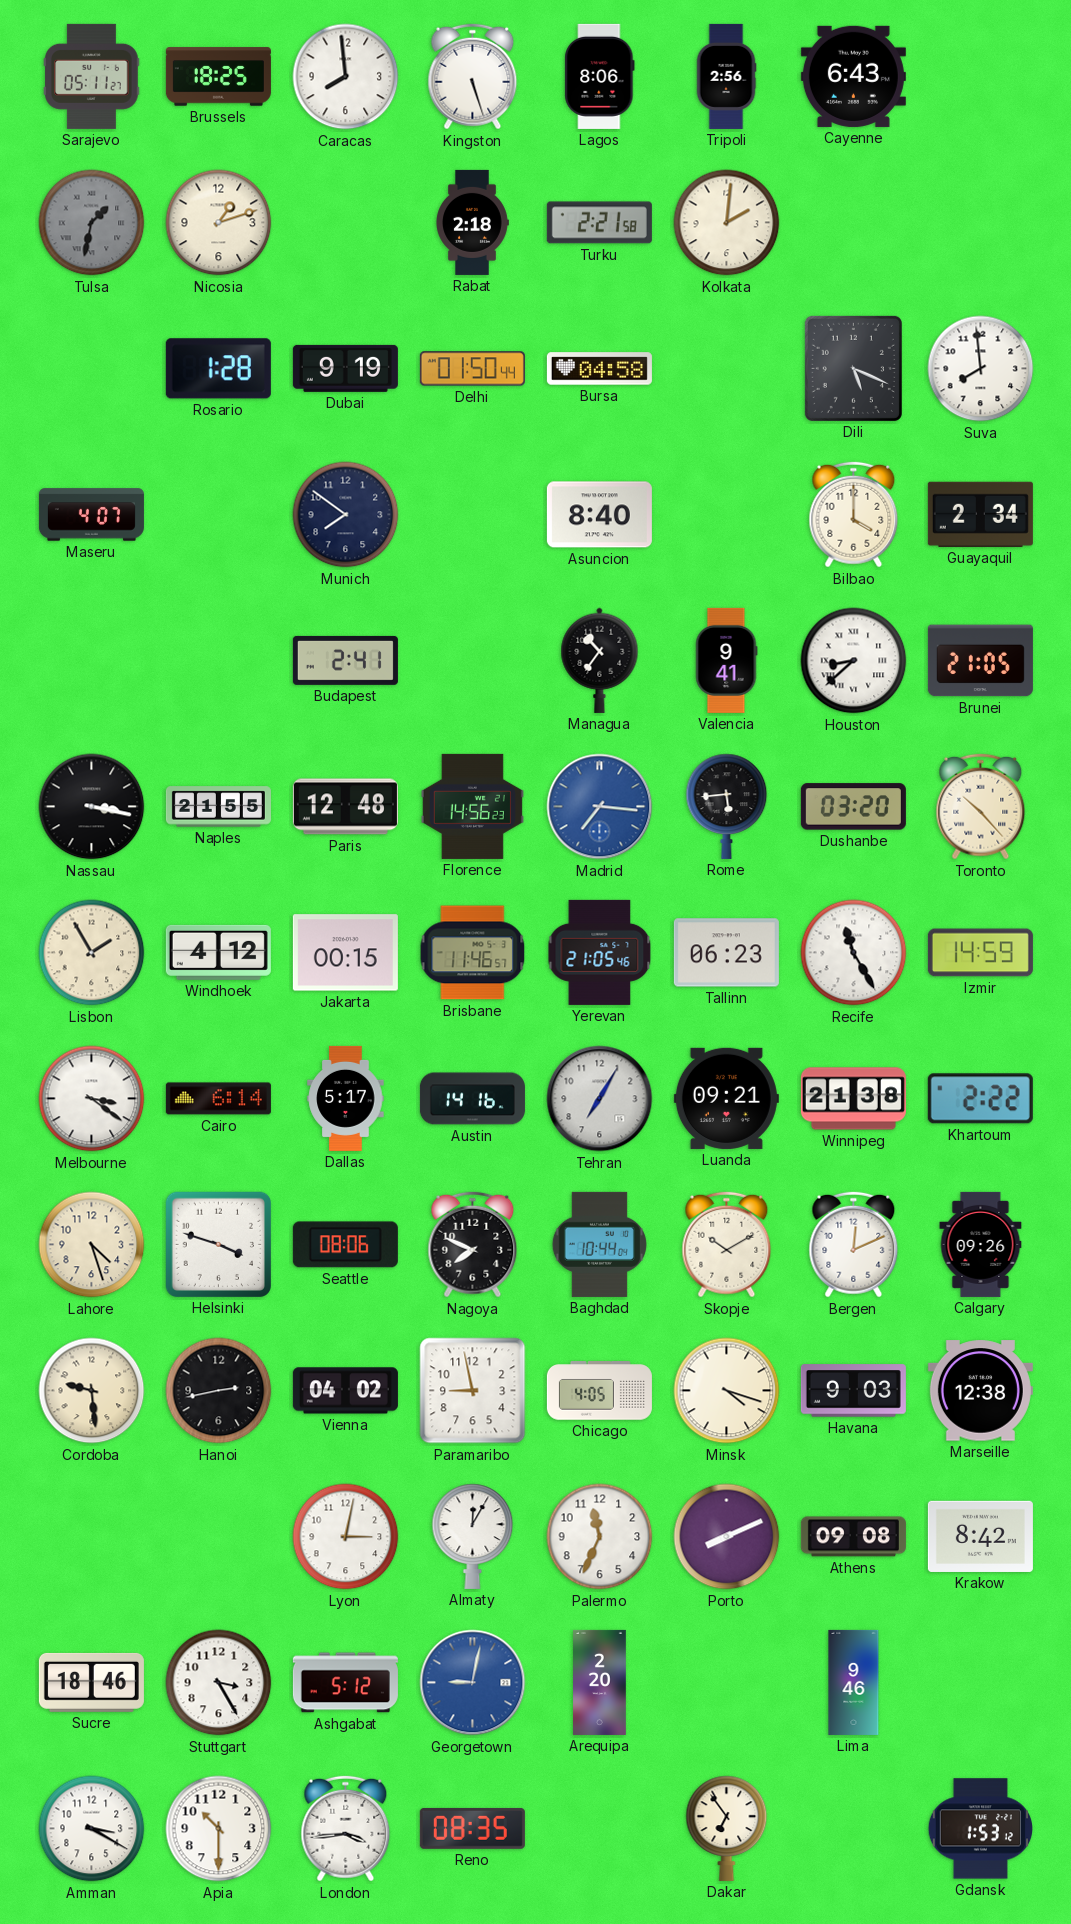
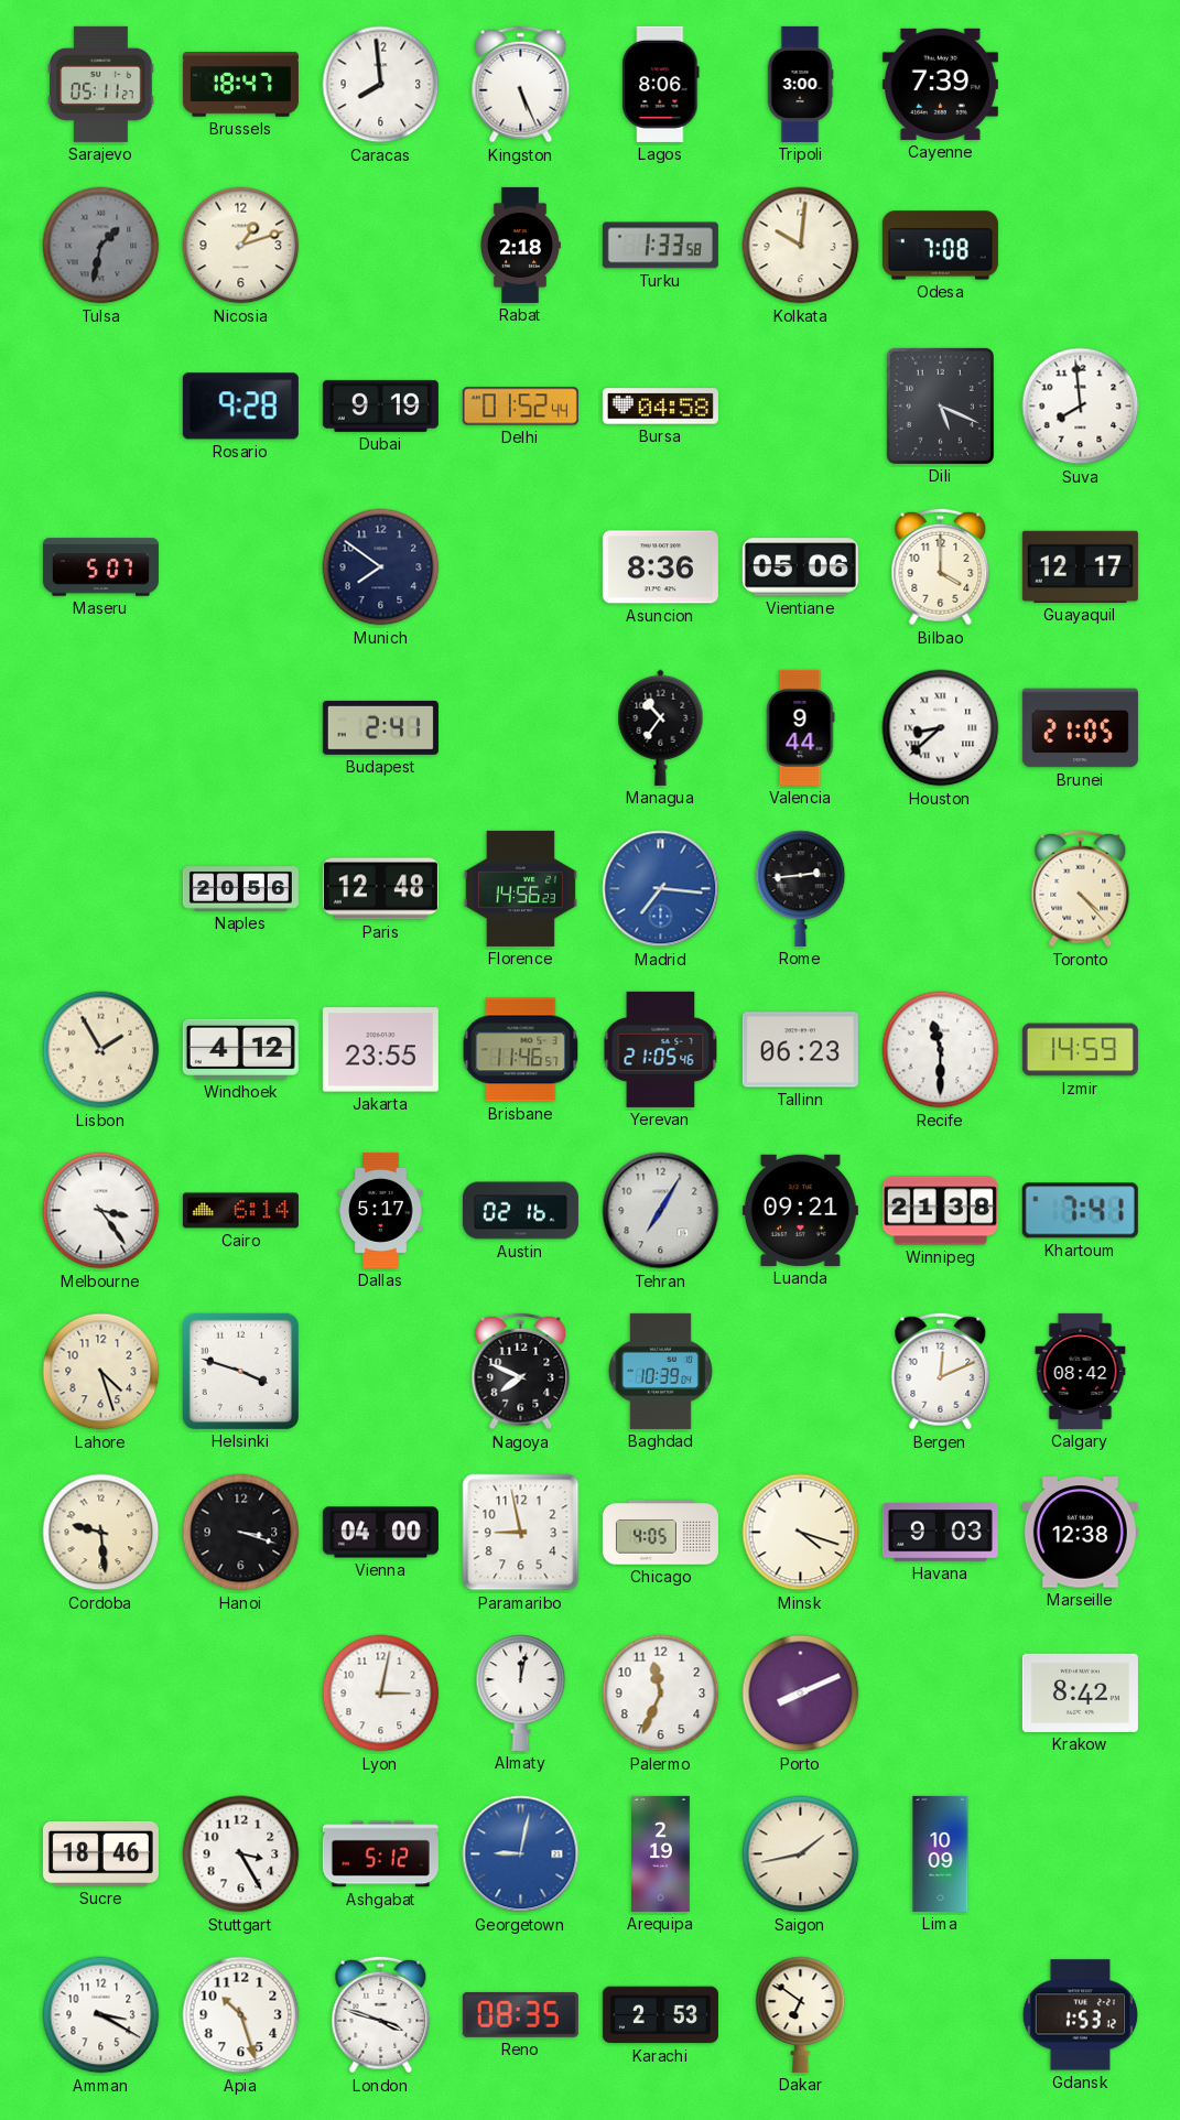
Brussels: 18:25 -> 18:47
Kingston: 5:27 -> 5:26
Tripoli: 2:56 -> 3:00
Cayenne: 6:43 -> 7:39
Turku: 2:21 -> 1:33
Kolkata: 2:01 -> 10:01
Odesa: none -> 7:08
Rosario: 1:28 -> 9:28
Delhi: 01:50 -> 01:52
Maseru: 4:07 -> 5:07
Asuncion: 8:40 -> 8:36
Vientiane: none -> 05:06
Guayaquil: 2:34 -> 12:17
Valencia: 9:41 -> 9:44
Nassau: 3:17 -> none
Naples: 21:55 -> 20:56
Rome: 5:44 -> 2:44
Dushanbe: 03:20 -> none
Toronto: 10:23 -> 4:23
Jakarta: 00:15 -> 23:55
Recife: 11:25 -> 11:30
Melbourne: 3:21 -> 3:24
Austin: 14:16 -> 02:16
Khartoum: 2:22 -> 7:41
Seattle: 08:06 -> none
Baghdad: 10:44 -> 10:39
Skopje: 10:10 -> none
Calgary: 09:26 -> 08:42
Hanoi: 2:43 -> 3:18
Vienna: 04:02 -> 04:00
Almaty: 12:05 -> 12:02
Athens: 09:08 -> none
Arequipa: 2:20 -> 2:19
Saigon: none -> 1:43
Lima: 9:46 -> 10:09
Apia: 10:30 -> 10:27
London: 3:44 -> 3:48
Karachi: none -> 2:53
Dakar: 6:54 -> 6:51
